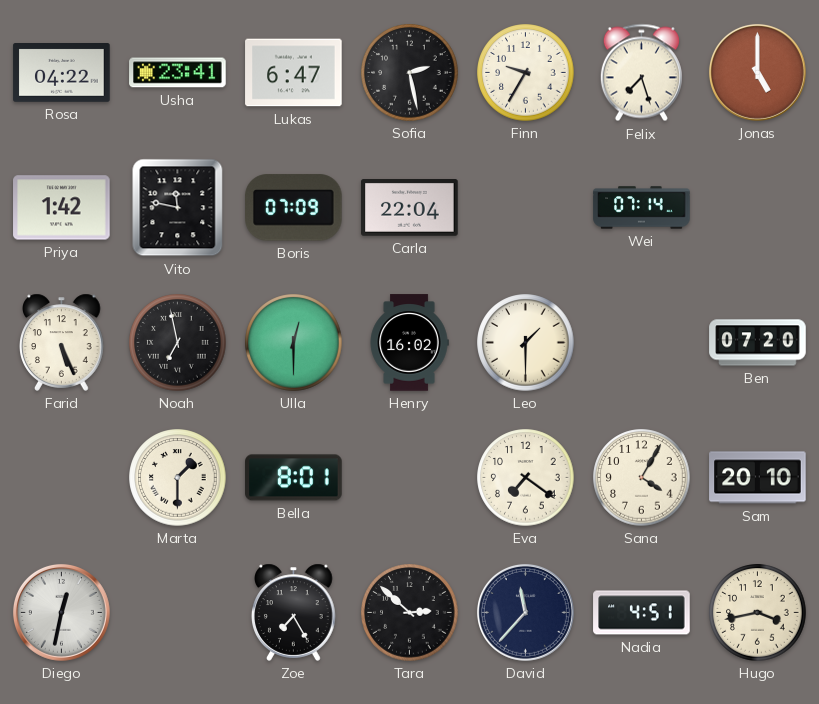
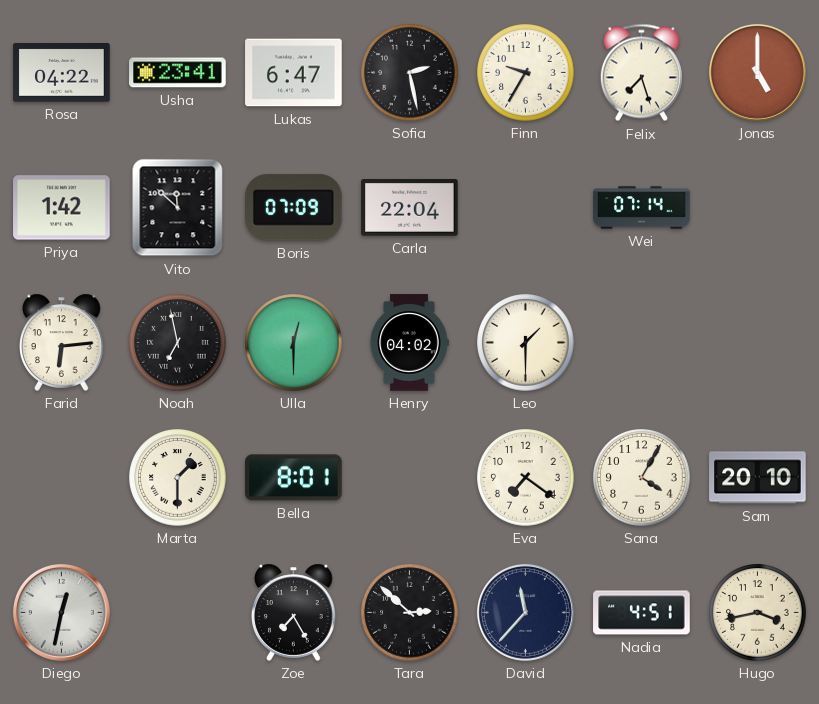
Vito: 11:47 -> 11:52
Farid: 5:26 -> 6:14
Henry: 16:02 -> 04:02
Ben: 07:20 -> none
